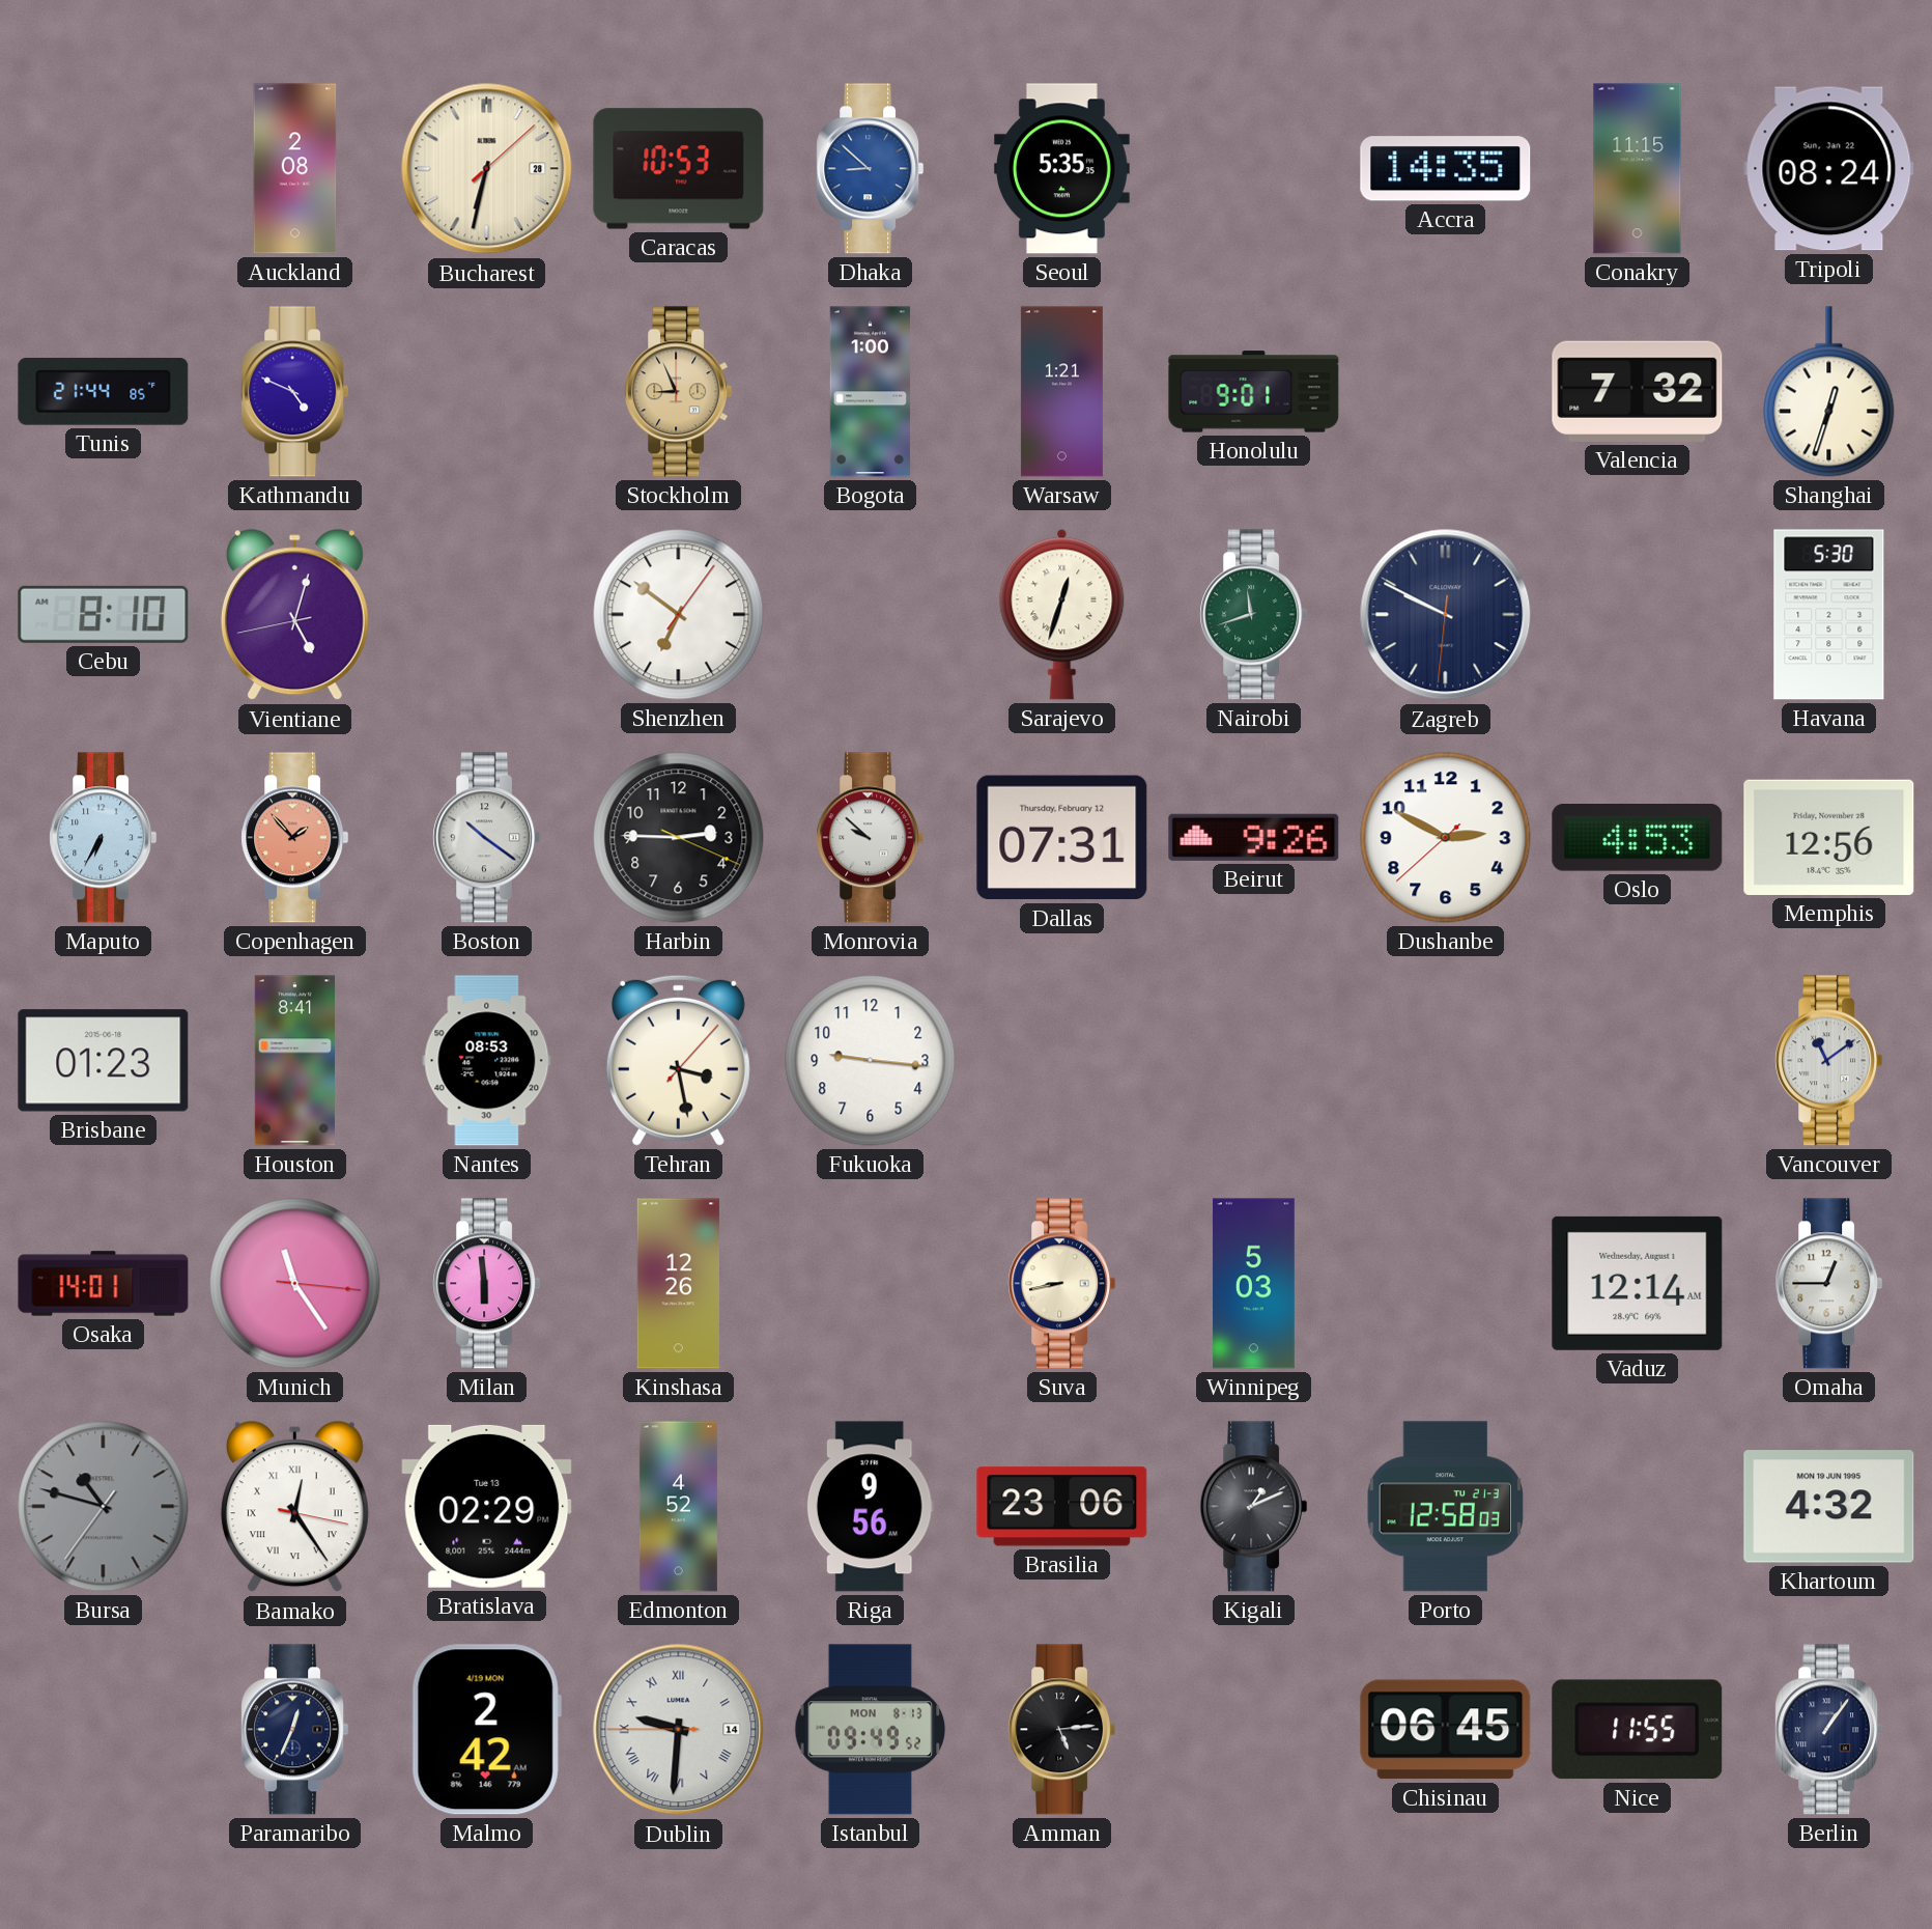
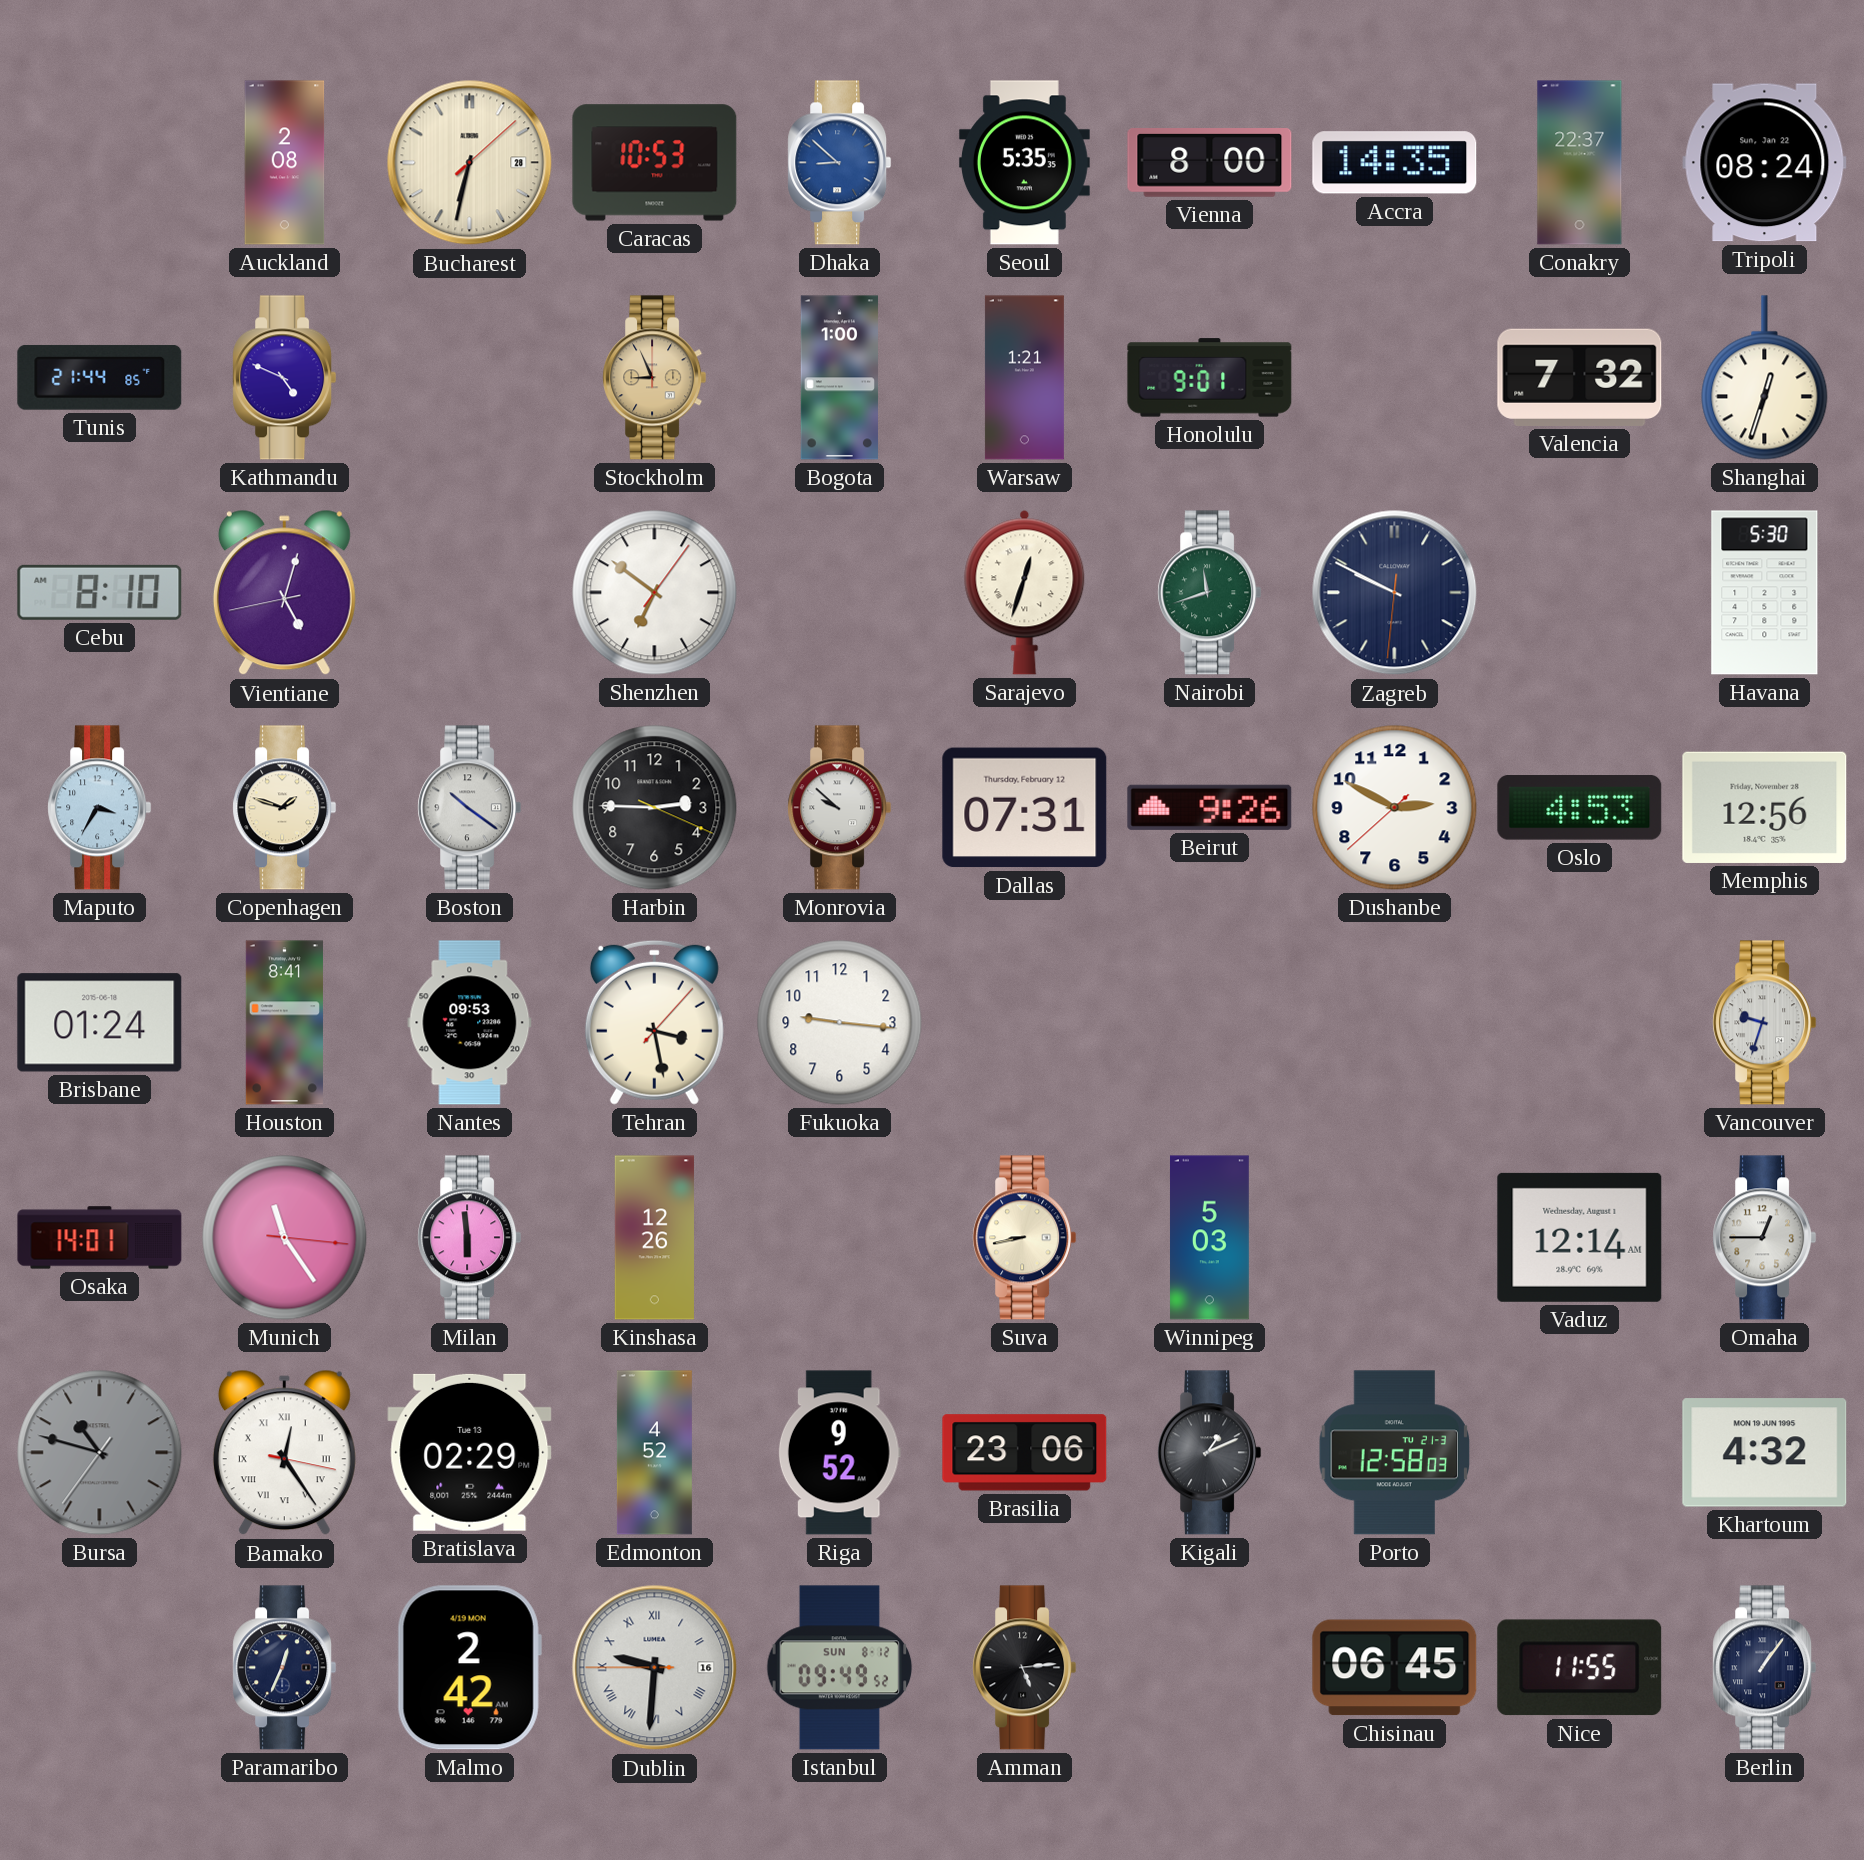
Vienna: none -> 8:00
Conakry: 11:15 -> 22:37
Maputo: 6:35 -> 3:35
Copenhagen: 1:53 -> 1:48
Copenhagen dial: salmon -> cream
Brisbane: 01:23 -> 01:24
Nantes: 08:53 -> 09:53
Vancouver: 11:09 -> 9:33
Riga: 9:56 -> 9:52
Dublin date: 14 -> 16
Istanbul date: MON 8-13 -> SUN 8-12
